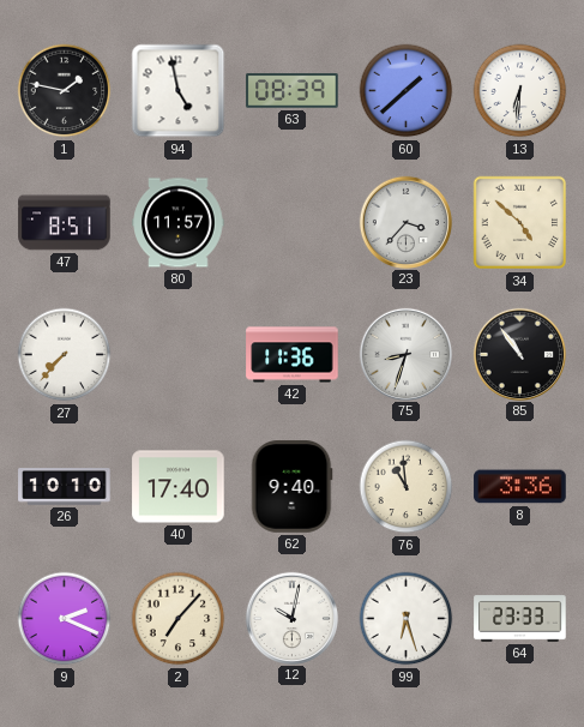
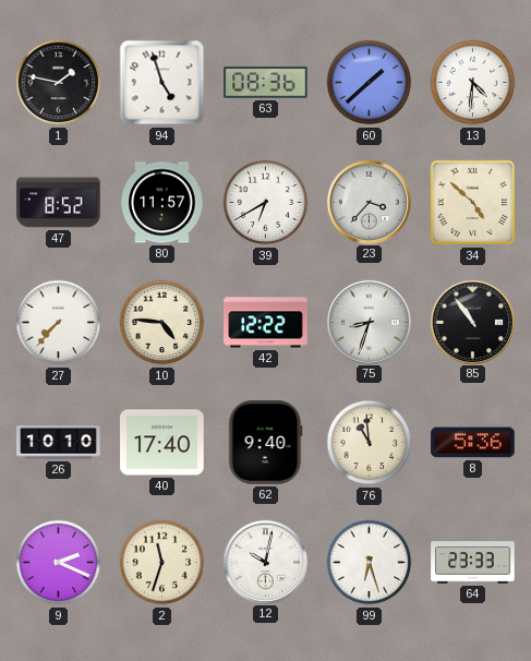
94: 4:58 -> 4:57
63: 08:39 -> 08:36
13: 6:31 -> 4:31
47: 8:51 -> 8:52
39: none -> 6:40
10: none -> 4:46
42: 11:36 -> 12:22
8: 3:36 -> 5:36
2: 7:07 -> 11:33
